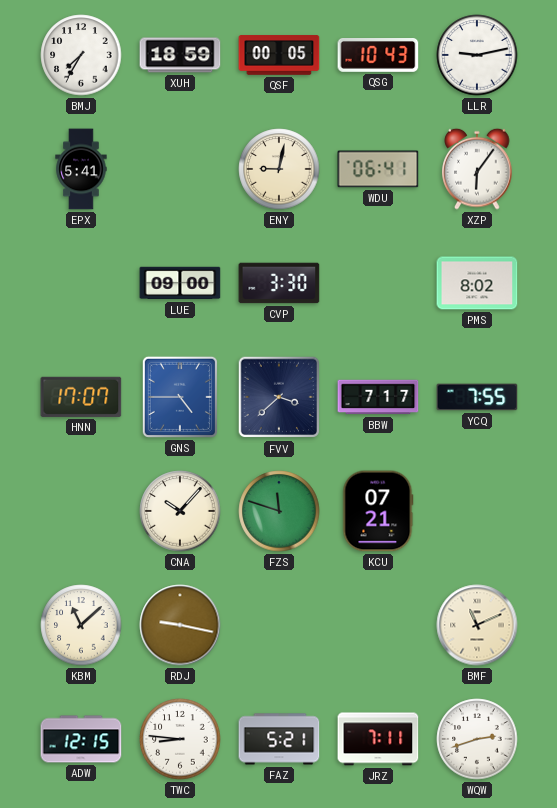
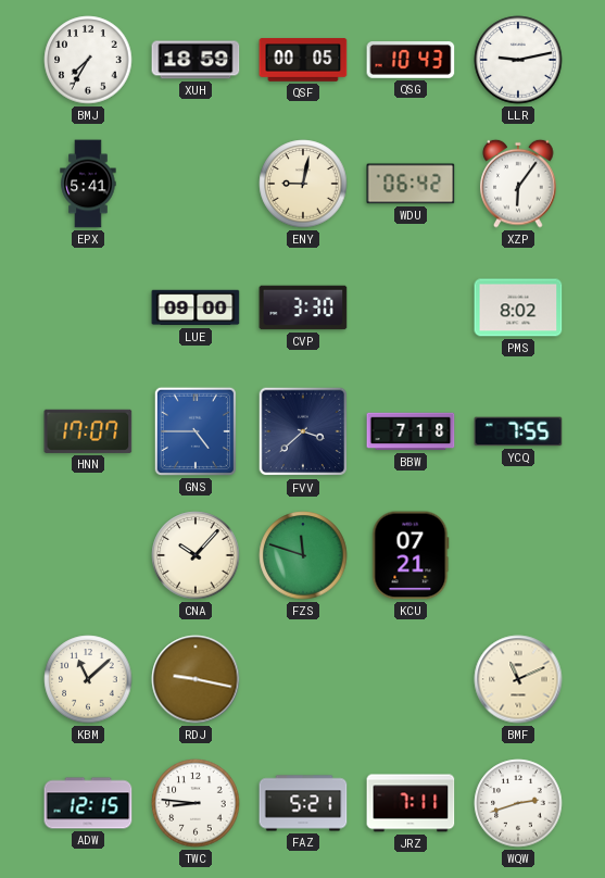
WDU: 06:41 -> 06:42
BBW: 7:17 -> 7:18
